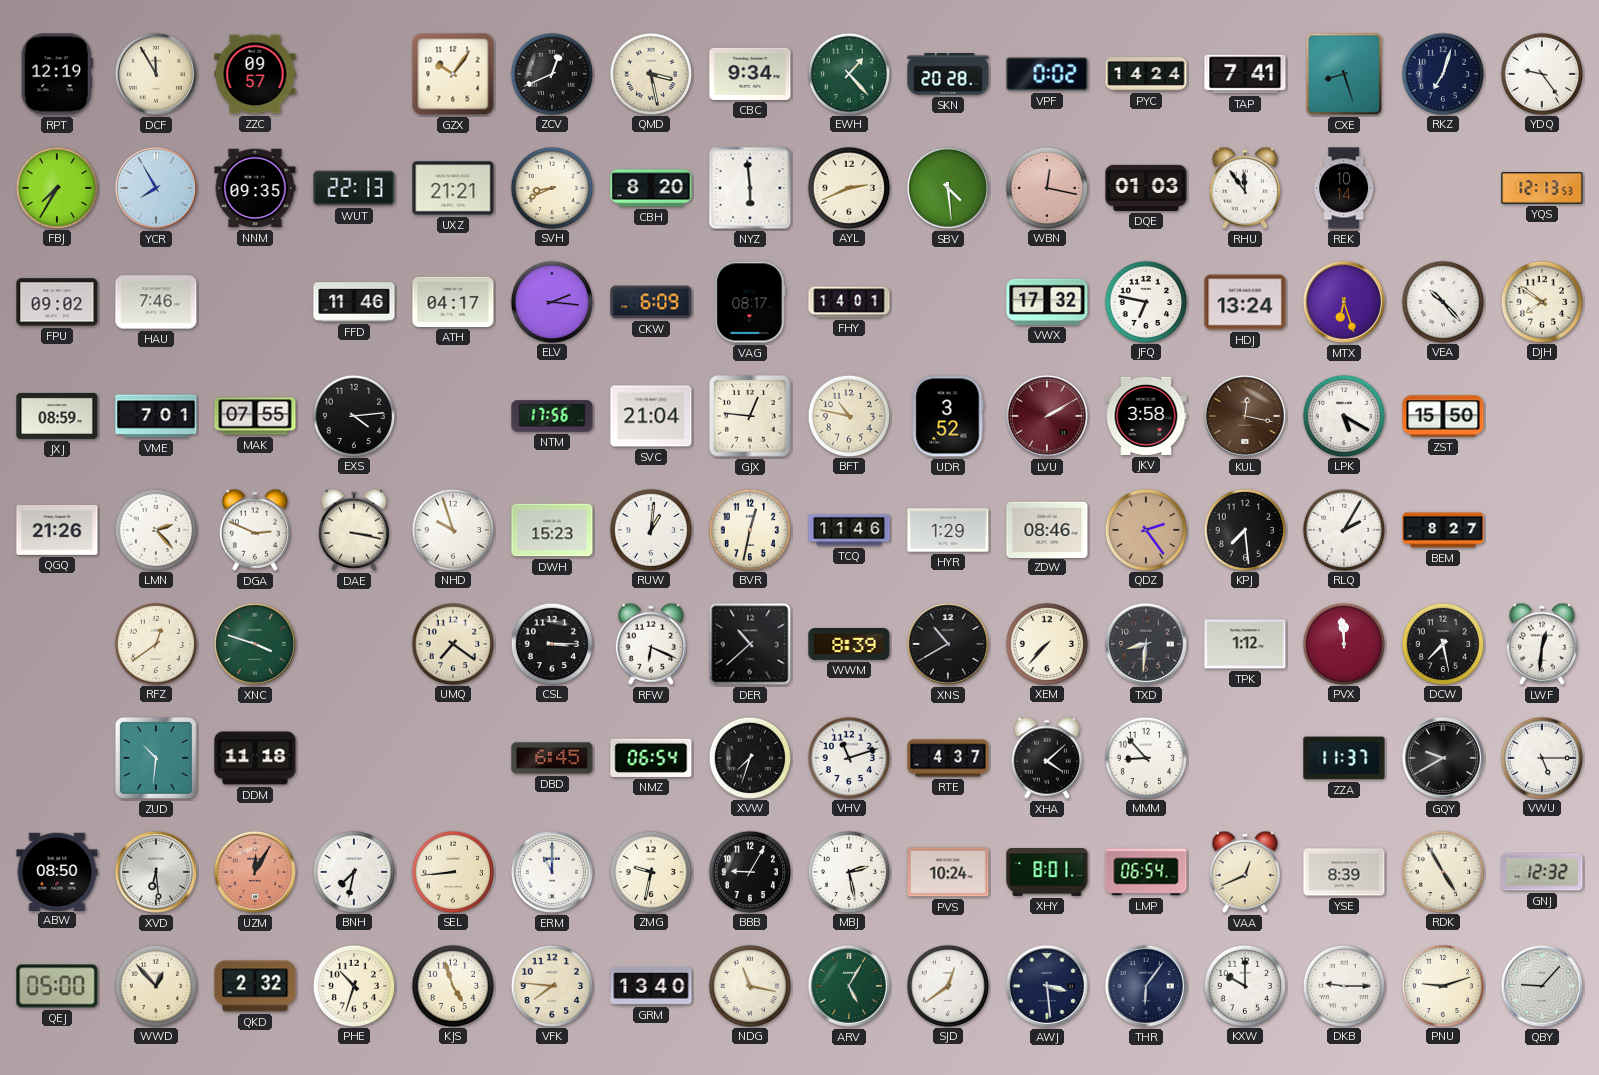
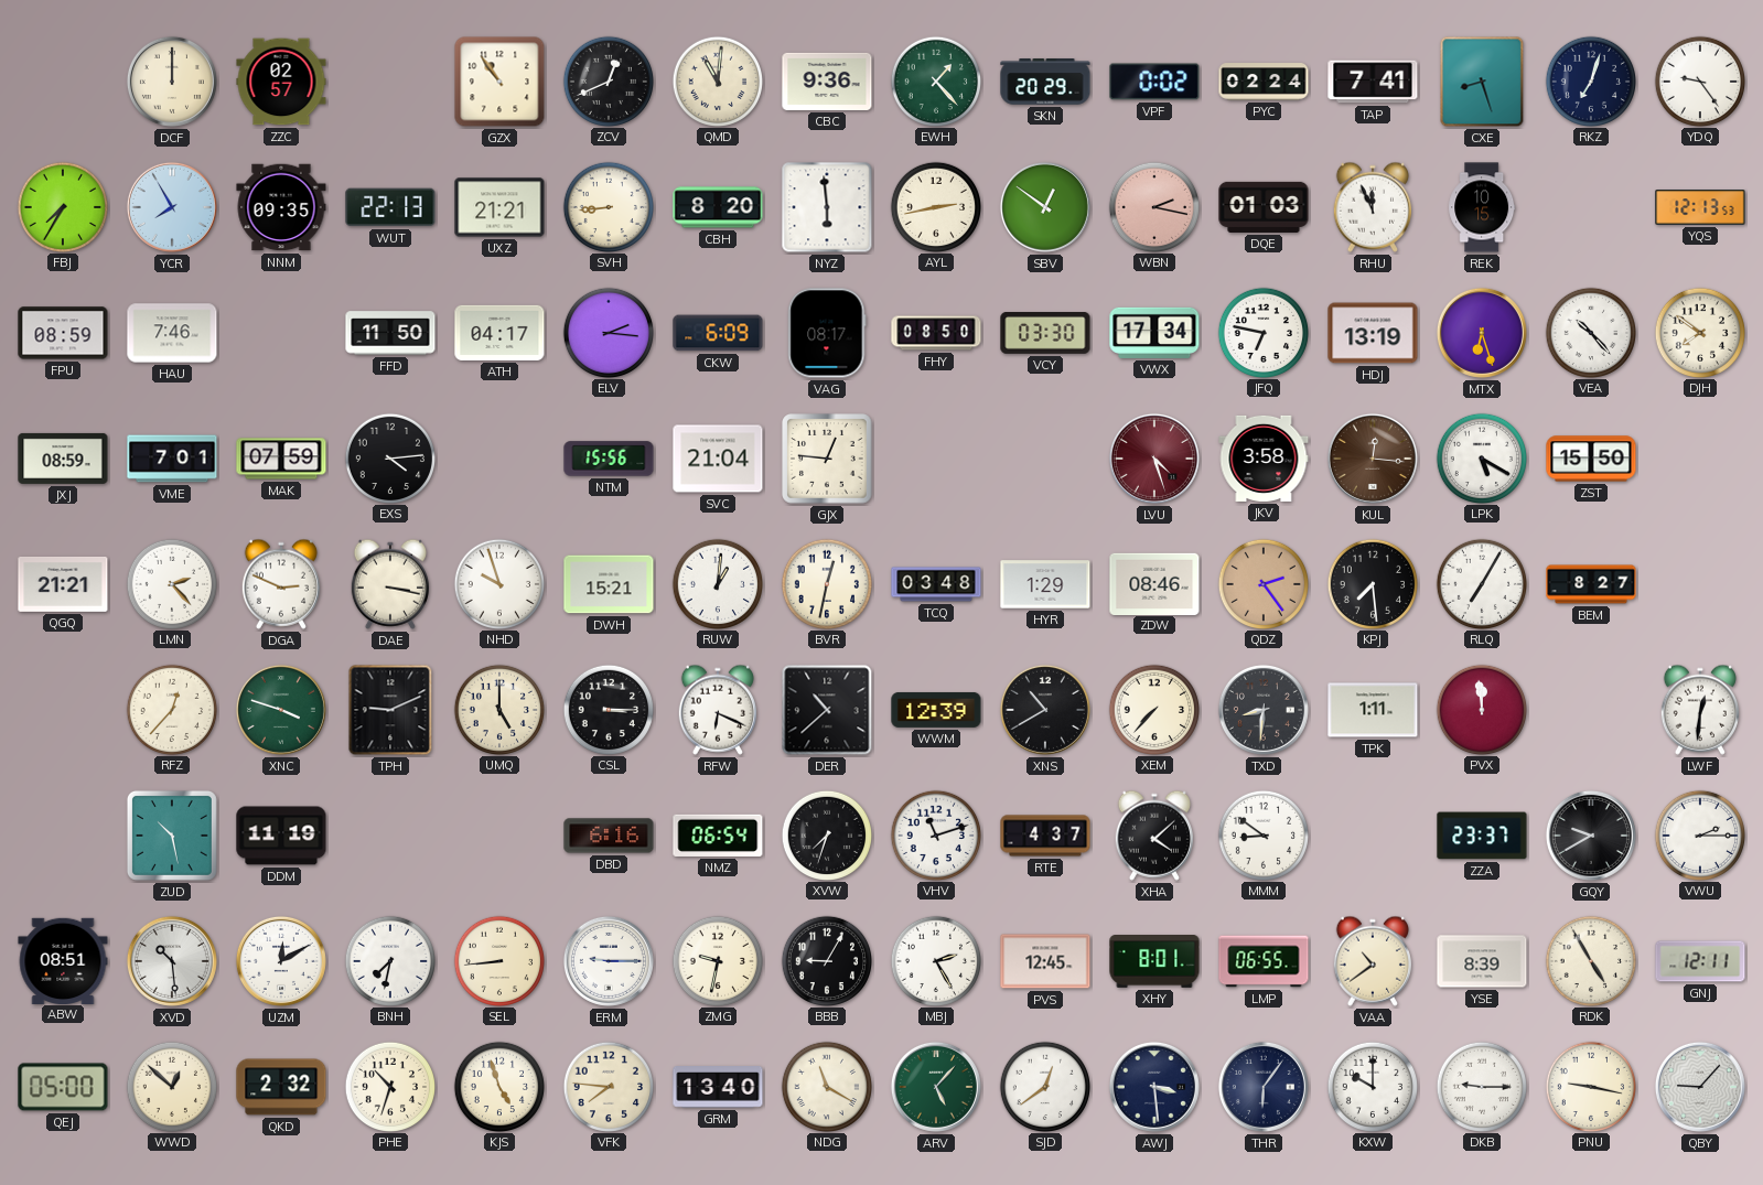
RPT: 12:19 -> none
DCF: 11:55 -> 12:00
ZZC: 09:57 -> 02:57
GZX: 10:06 -> 10:54
QMD: 3:28 -> 11:01
CBC: 9:34 -> 9:36
SKN: 20:28 -> 20:29
PYC: 14:24 -> 02:24
SVH: 8:41 -> 8:44
AYL: 2:41 -> 2:43
SBV: 4:29 -> 12:51
WBN: 12:17 -> 2:17
RHU: 11:54 -> 11:56
REK: 10:14 -> 10:15
FPU: 09:02 -> 08:59
FFD: 11:46 -> 11:50
FHY: 14:01 -> 08:50
VCY: none -> 03:30
VWX: 17:32 -> 17:34
HDJ: 13:24 -> 13:19
MAK: 07:55 -> 07:59
NTM: 17:56 -> 15:56
BFT: 10:47 -> none
UDR: 3:52 -> none
LVU: 2:10 -> 4:27
KUL: 12:17 -> 12:16
QGQ: 21:26 -> 21:21
DWH: 15:23 -> 15:21
TCQ: 11:46 -> 03:48
RLQ: 2:05 -> 7:05
RFZ: 12:39 -> 12:37
TPH: none -> 9:11
UMQ: 7:21 -> 5:00
WWM: 8:39 -> 12:39
TPK: 1:12 -> 1:11
DCW: 7:28 -> none
ZUD: 10:31 -> 10:28
DDM: 11:18 -> 11:19
DBD: 6:45 -> 6:16
MMM: 8:53 -> 8:51
ZZA: 11:37 -> 23:37
VWU: 5:15 -> 2:15
ABW: 08:50 -> 08:51
XVD: 6:29 -> 10:29
UZM: 12:05 -> 12:10
UZM dial: salmon -> white
ERM: 11:00 -> 9:15
MBJ: 2:28 -> 2:25
PVS: 10:24 -> 12:45
LMP: 06:54 -> 06:55
VAA: 12:41 -> 10:39
GNJ: 12:32 -> 12:11
WWD: 12:53 -> 12:52
NDG: 11:17 -> 11:20
ARV: 5:05 -> 5:07
PNU: 9:12 -> 9:17
